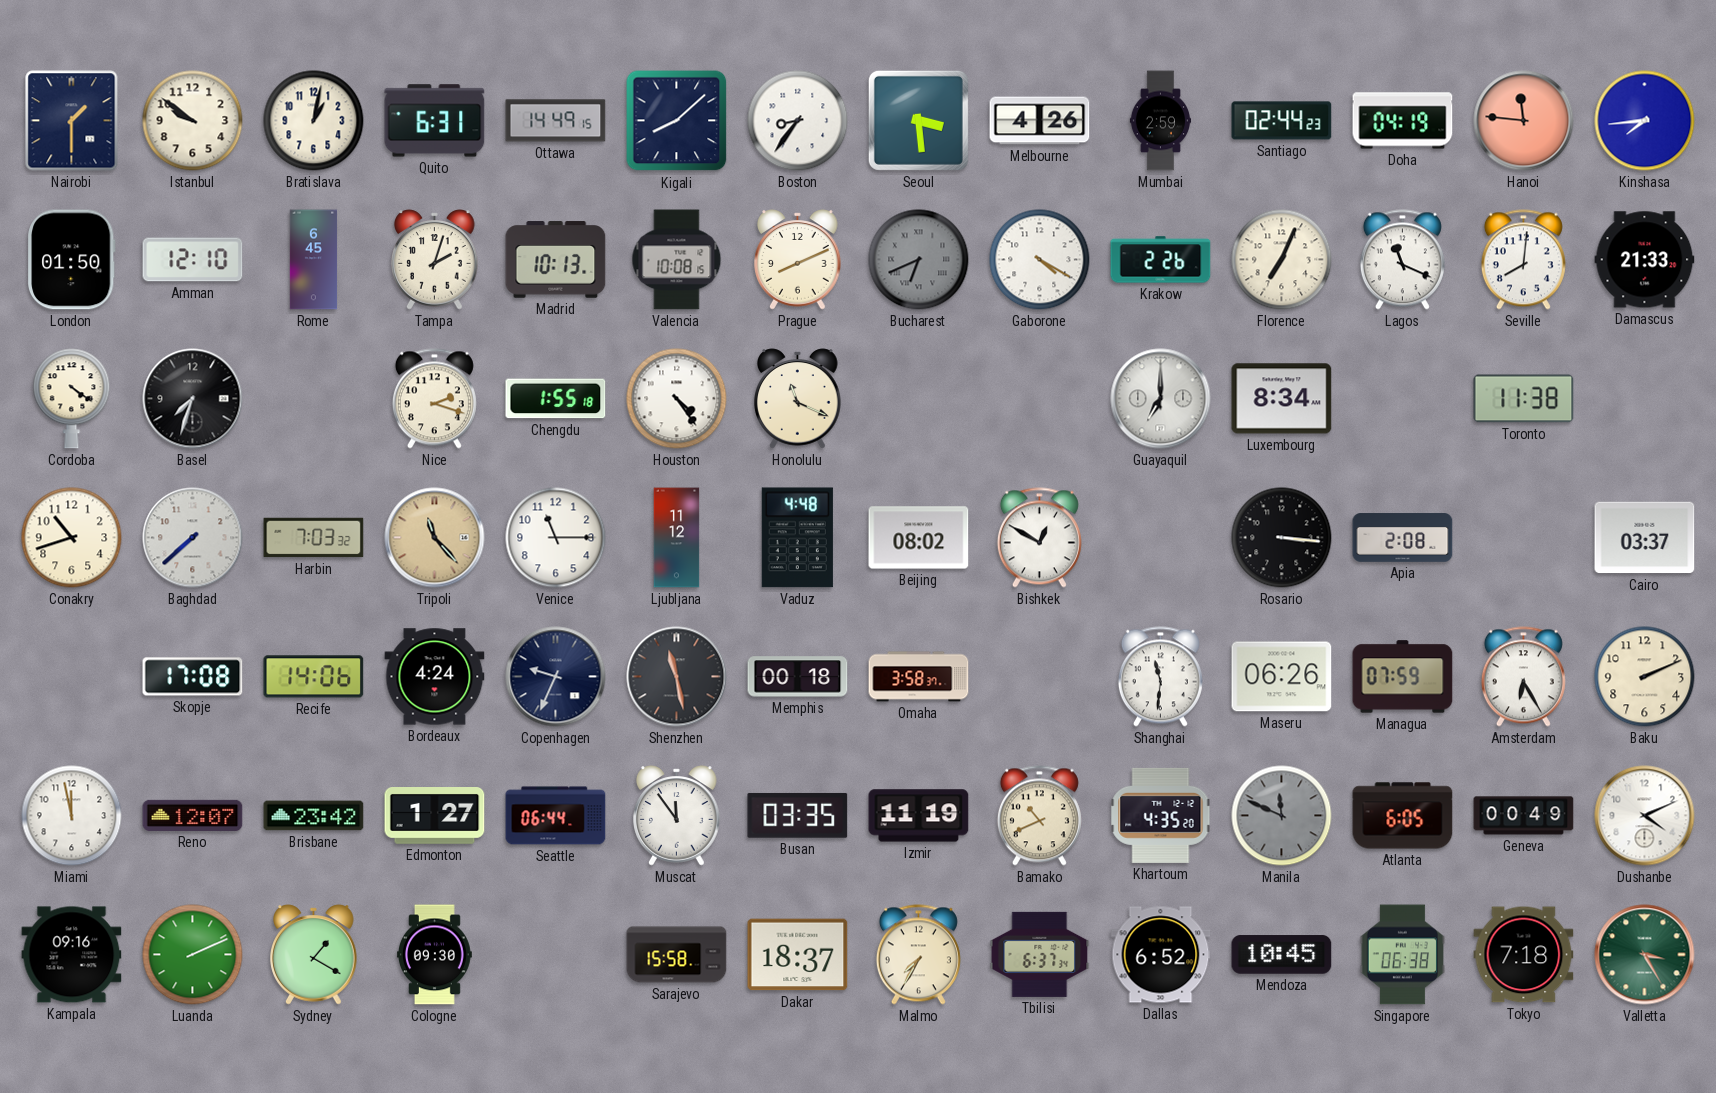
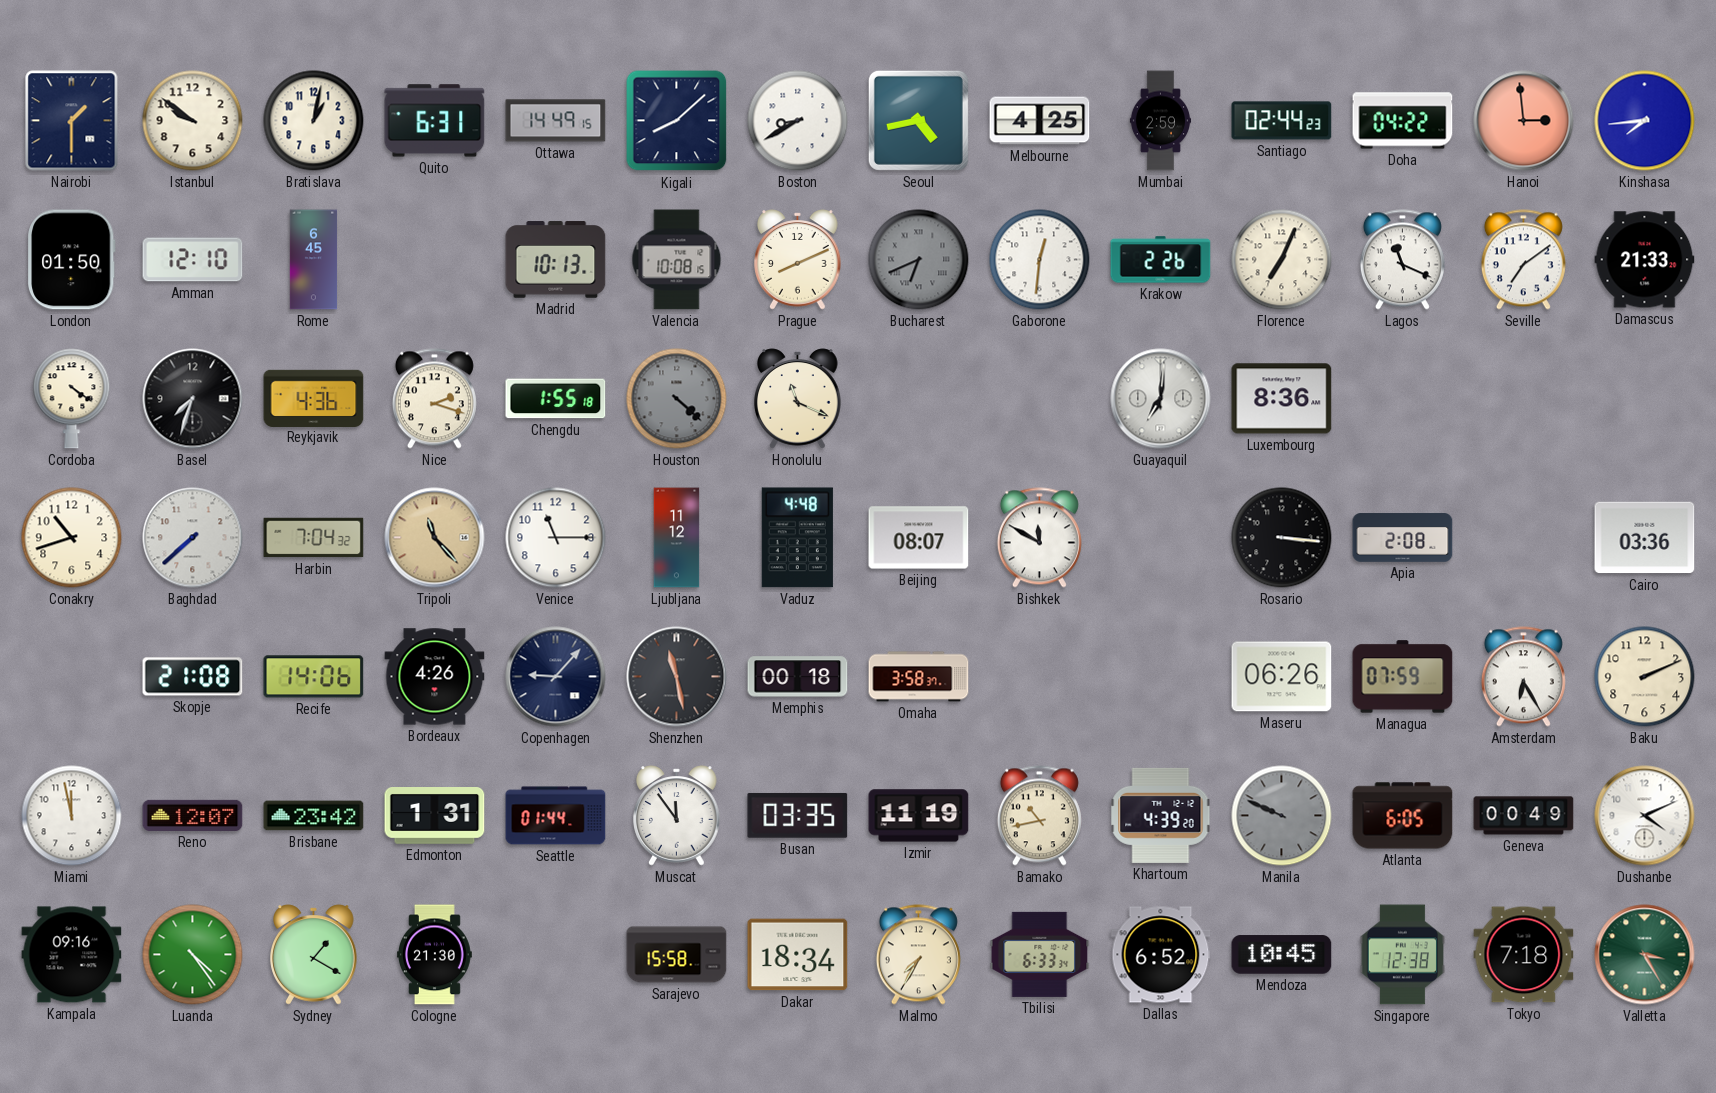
Boston: 8:36 -> 8:40
Seoul: 3:29 -> 4:43
Melbourne: 4:26 -> 4:25
Doha: 04:19 -> 04:22
Hanoi: 11:46 -> 2:59
Tampa: 2:03 -> none
Gaborone: 4:20 -> 12:31
Seville: 8:01 -> 7:09
Reykjavik: none -> 4:36
Houston: 4:24 -> 4:22
Houston dial: white -> grey
Guayaquil: 7:00 -> 7:01
Luxembourg: 8:34 -> 8:36
Toronto: 11:38 -> none
Harbin: 7:03 -> 7:04
Beijing: 08:02 -> 08:07
Bishkek: 12:50 -> 11:50
Cairo: 03:37 -> 03:36
Skopje: 17:08 -> 21:08
Bordeaux: 4:24 -> 4:26
Copenhagen: 9:34 -> 9:07
Shanghai: 11:31 -> none
Edmonton: 1:27 -> 1:31
Seattle: 06:44 -> 01:44
Bamako: 10:41 -> 10:43
Khartoum: 4:35 -> 4:39
Manila: 11:49 -> 9:49
Luanda: 2:11 -> 4:24
Cologne: 09:30 -> 21:30
Dakar: 18:37 -> 18:34
Tbilisi: 6:37 -> 6:33
Singapore: 06:38 -> 12:38
